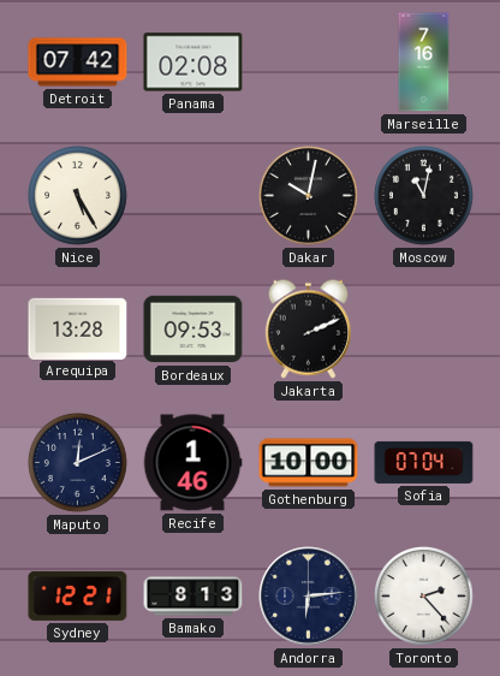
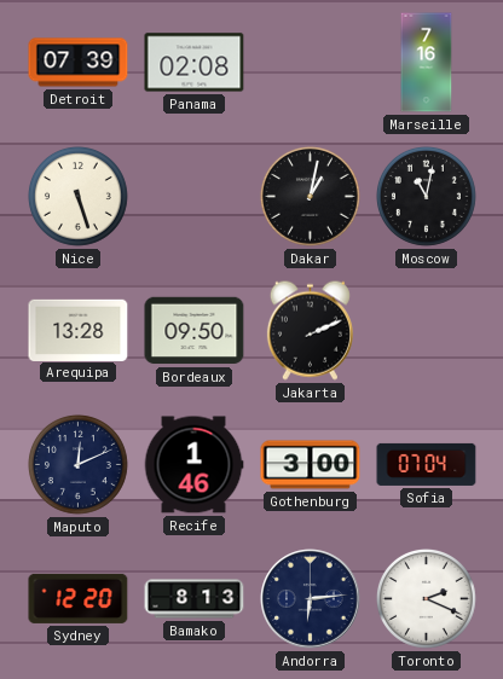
Detroit: 07:42 -> 07:39
Nice: 5:25 -> 5:27
Dakar: 10:02 -> 1:02
Bordeaux: 09:53 -> 09:50
Gothenburg: 10:00 -> 3:00
Sydney: 12:21 -> 12:20
Toronto: 2:23 -> 2:19
